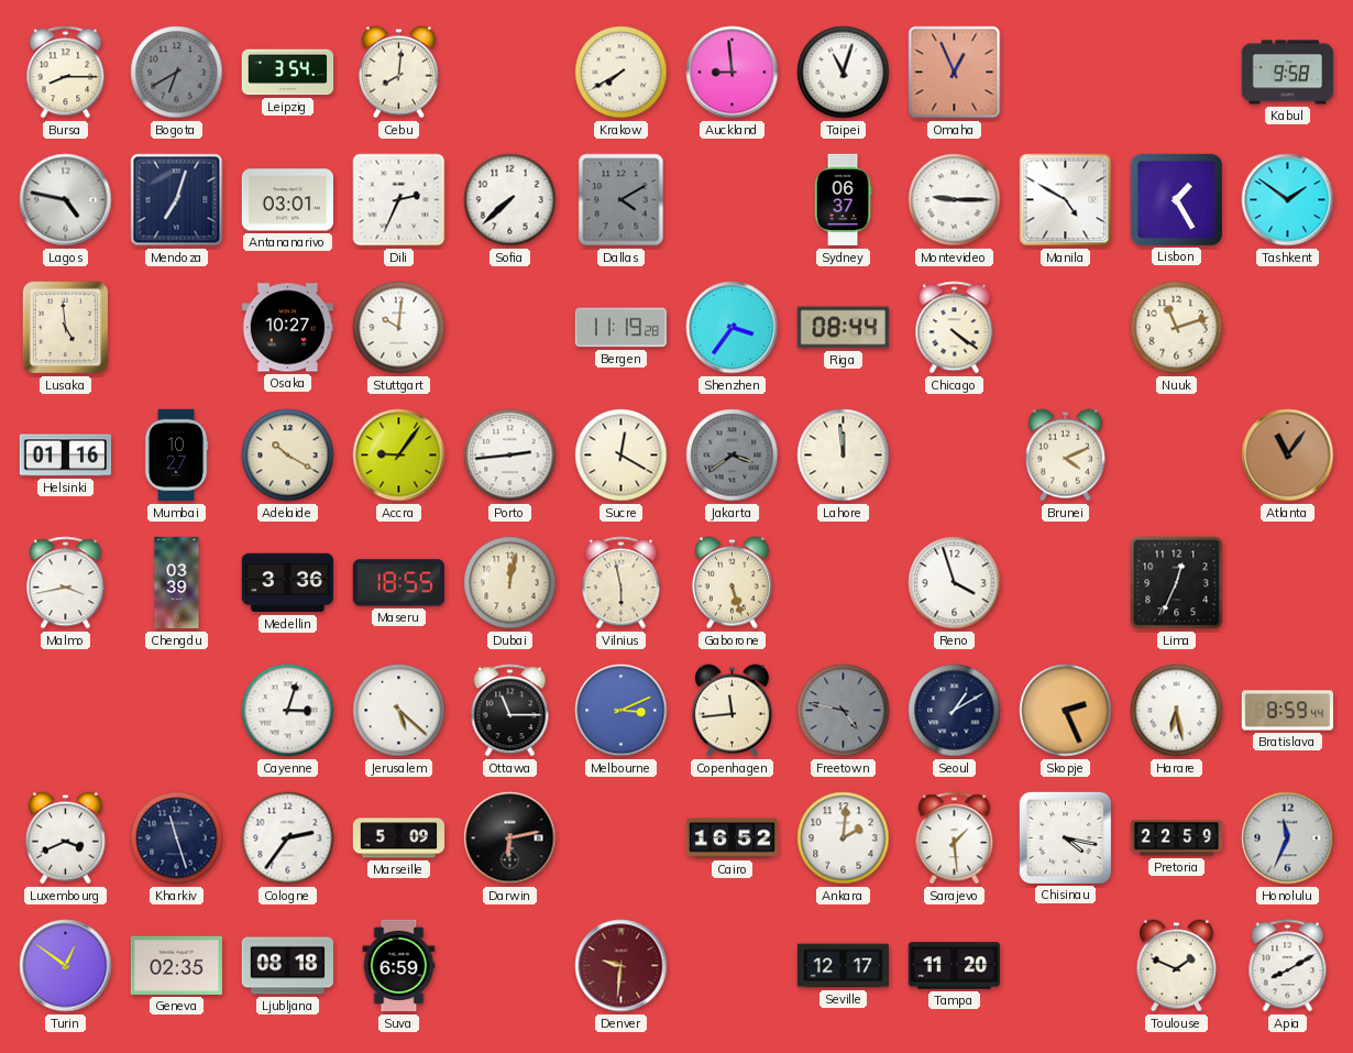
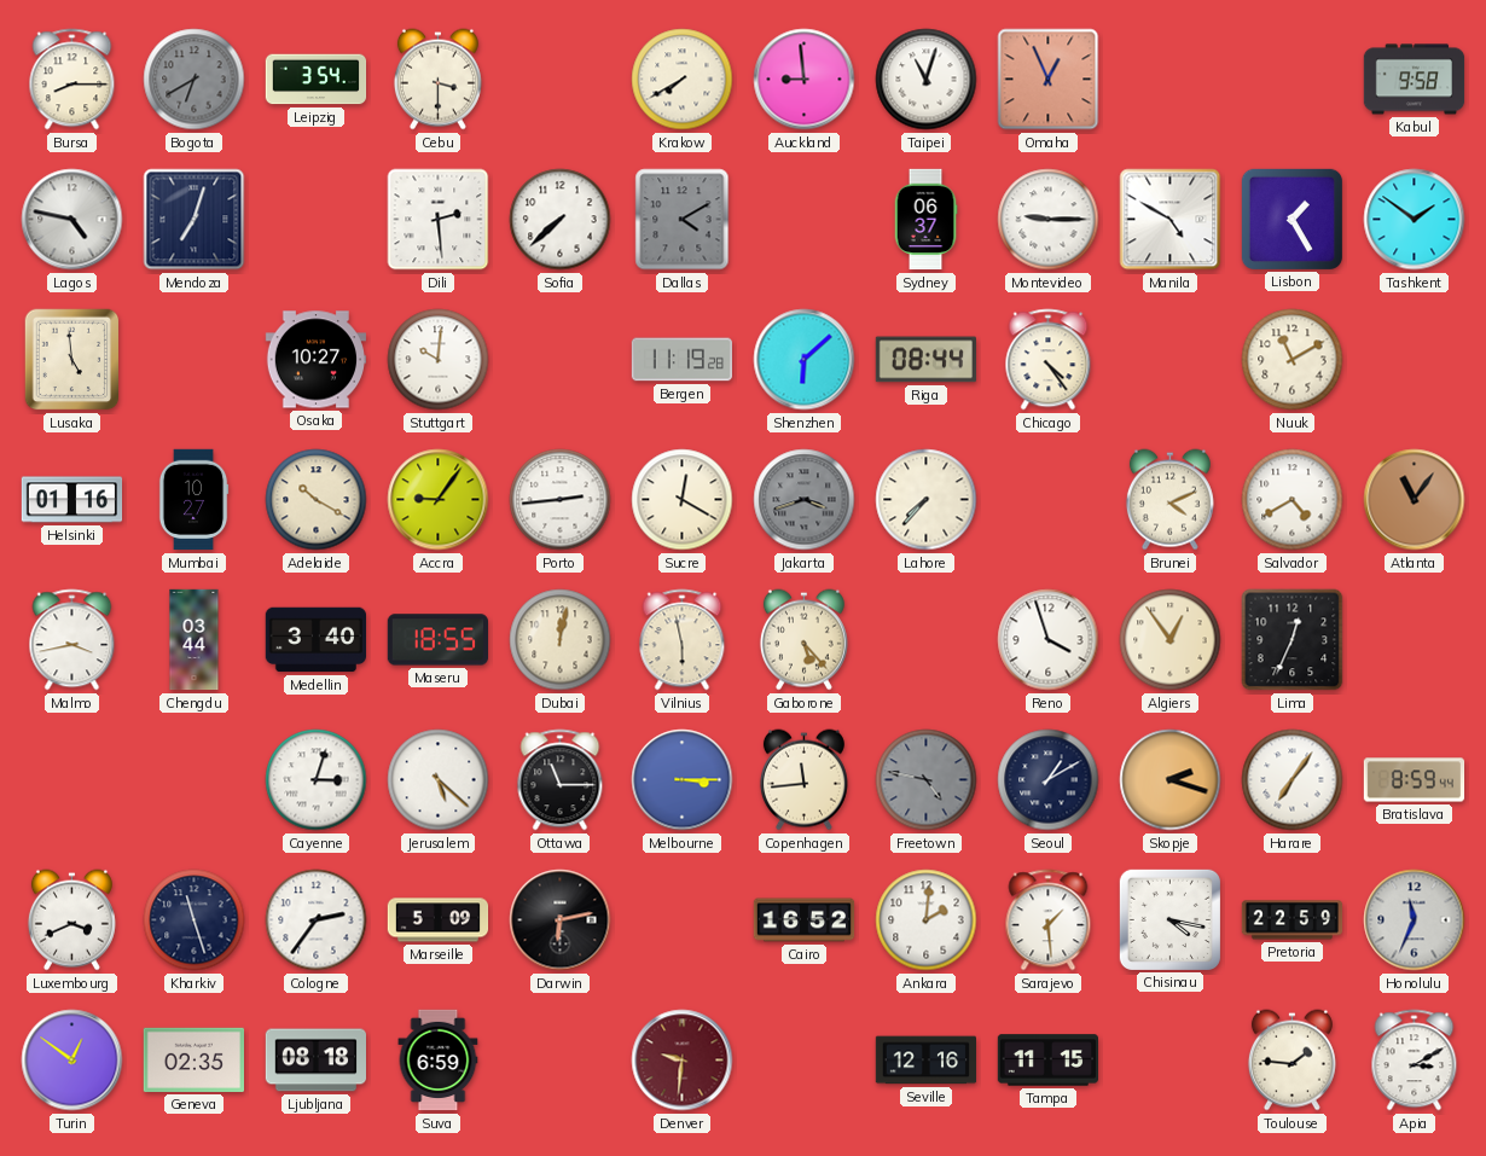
Cebu: 8:01 -> 3:30
Antananarivo: 03:01 -> none
Dili: 2:34 -> 2:29
Shenzhen: 3:36 -> 6:08
Chicago: 4:21 -> 4:24
Nuuk: 11:12 -> 11:10
Jakarta: 3:39 -> 3:42
Lahore: 11:59 -> 7:37
Salvador: none -> 4:40
Chengdu: 03:39 -> 03:44
Medellin: 3:36 -> 3:40
Gaborone: 5:27 -> 5:23
Algiers: none -> 12:54
Melbourne: 3:11 -> 3:15
Skopje: 2:26 -> 2:18
Harare: 6:28 -> 7:06
Seville: 12:17 -> 12:16
Tampa: 11:20 -> 11:15
Toulouse: 1:49 -> 1:46
Apia: 8:10 -> 3:10
